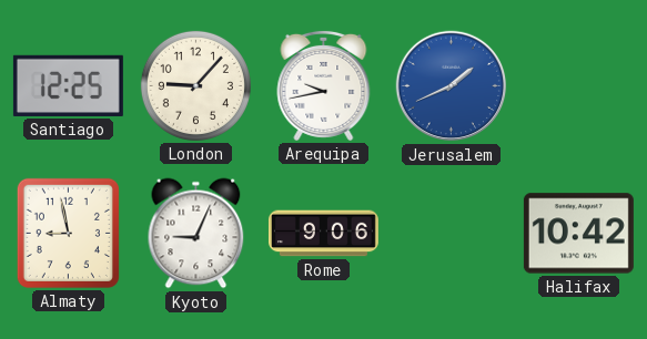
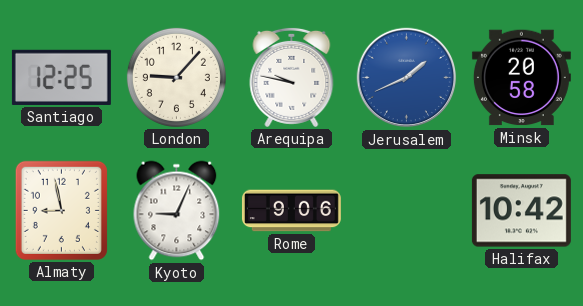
Arequipa: 9:43 -> 9:47
Minsk: none -> 20:58
